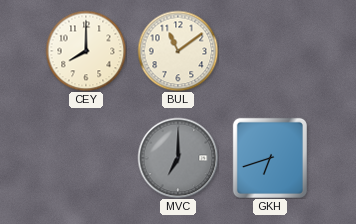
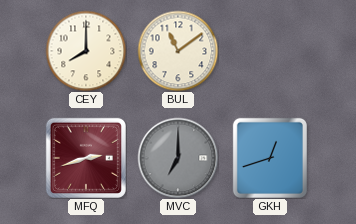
MFQ: none -> 2:42
GKH: 6:42 -> 12:42
